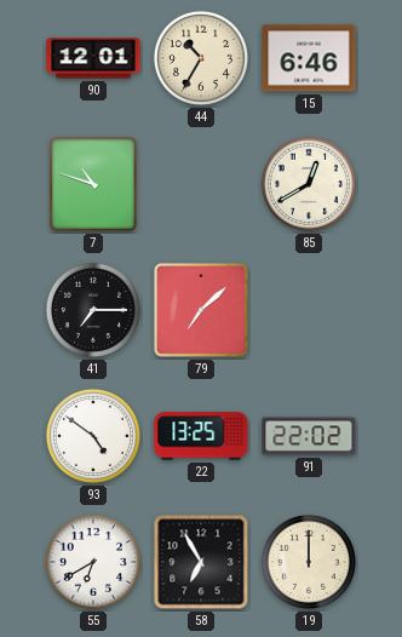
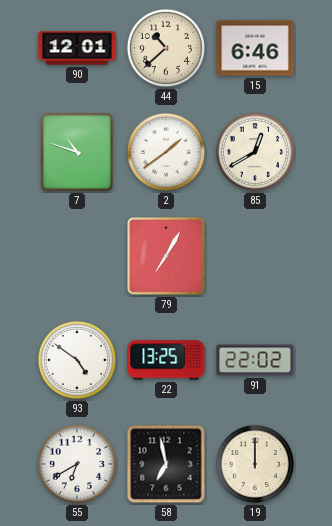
44: 10:35 -> 10:38
2: none -> 1:39
41: 7:15 -> none
79: 7:08 -> 7:05
58: 6:55 -> 6:58
